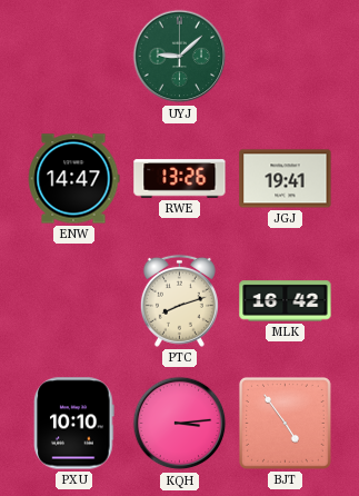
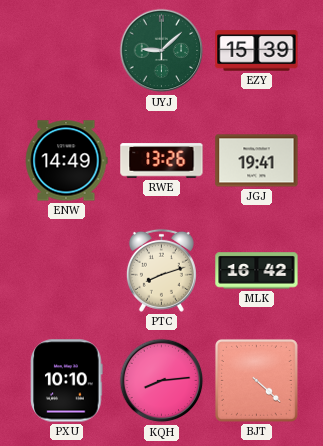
EZY: none -> 15:39
ENW: 14:47 -> 14:49
KQH: 3:14 -> 8:14
BJT: 4:54 -> 4:22
